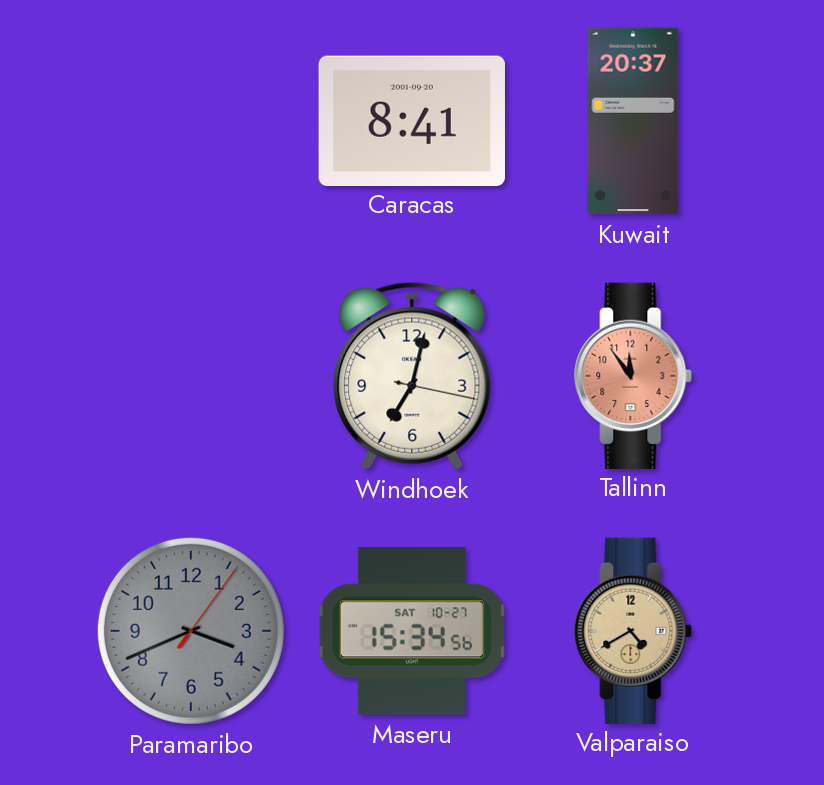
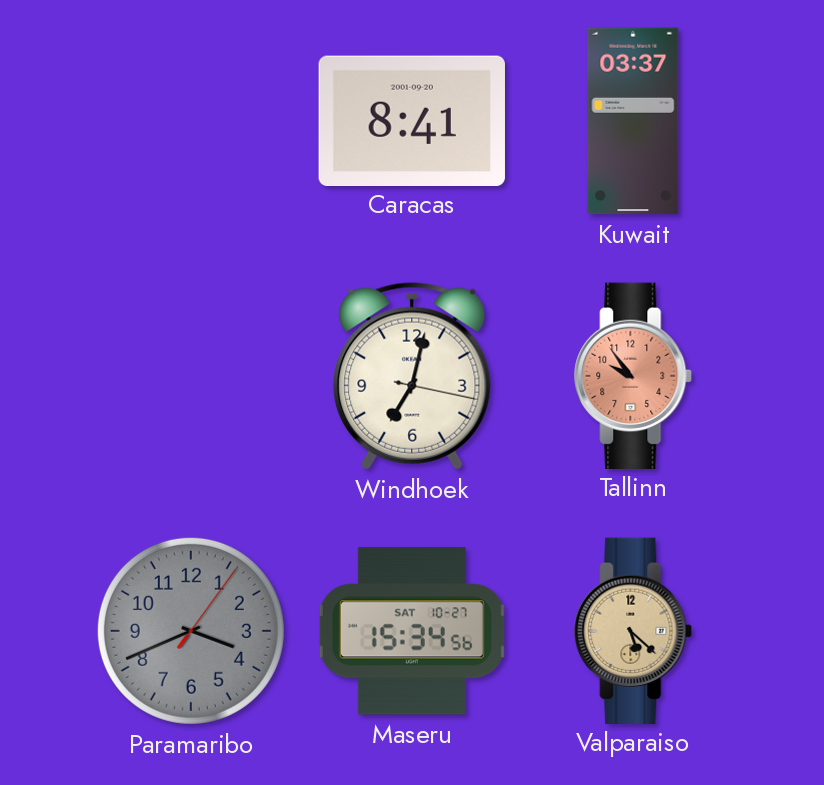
Kuwait: 20:37 -> 03:37
Tallinn: 11:54 -> 9:54
Valparaiso: 4:40 -> 5:22
